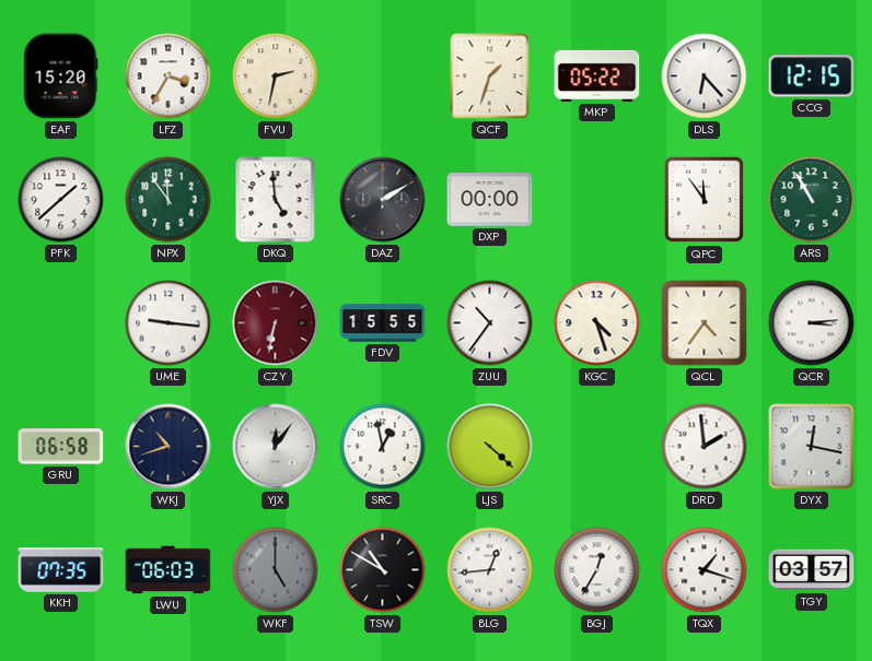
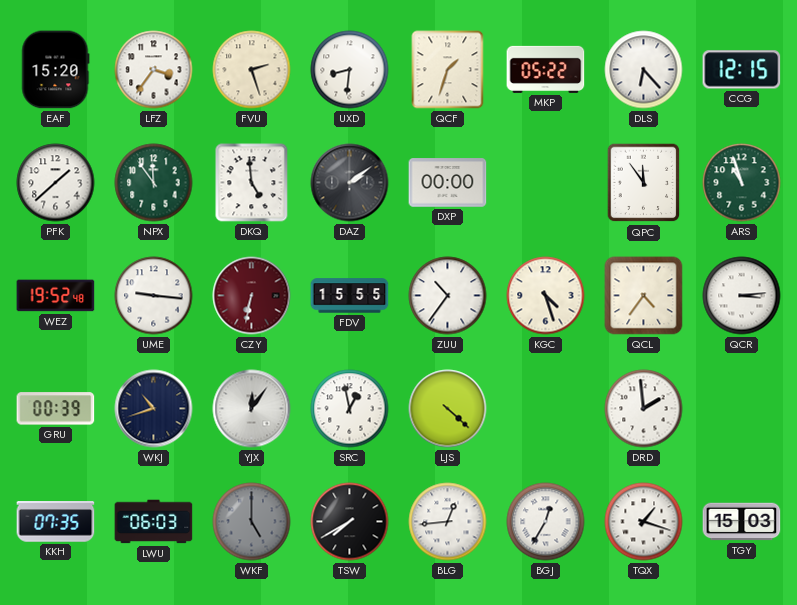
LFZ: 3:35 -> 3:36
FVU: 2:32 -> 2:27
UXD: none -> 8:31
DAZ: 2:10 -> 2:09
ARS: 10:55 -> 10:57
WEZ: none -> 19:52
GRU: 06:58 -> 00:39
DYX: 12:17 -> none
TSW: 10:50 -> 7:40
TGY: 03:57 -> 15:03
